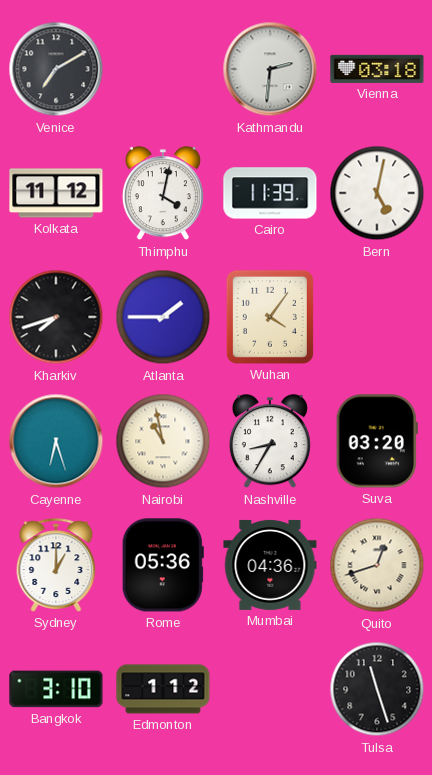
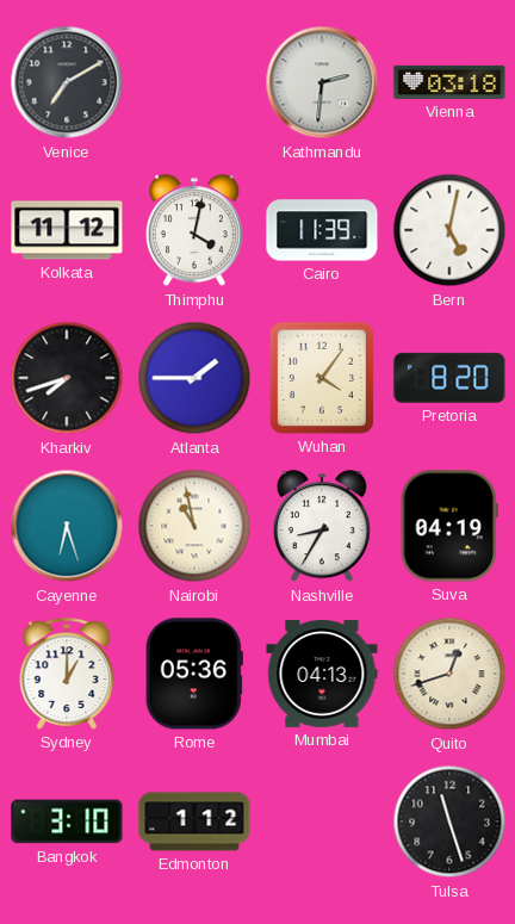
Pretoria: none -> 8:20
Suva: 03:20 -> 04:19
Mumbai: 04:36 -> 04:13
